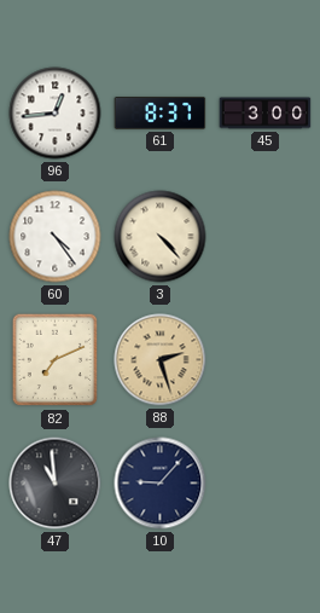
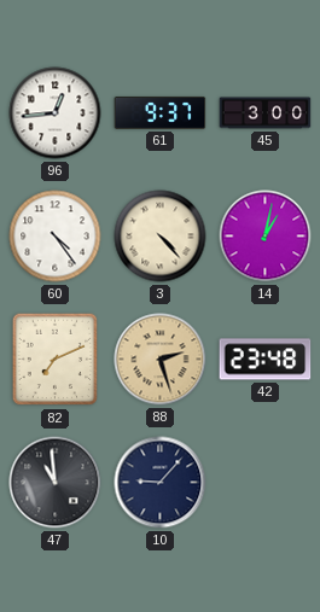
61: 8:37 -> 9:37
14: none -> 1:02
42: none -> 23:48
